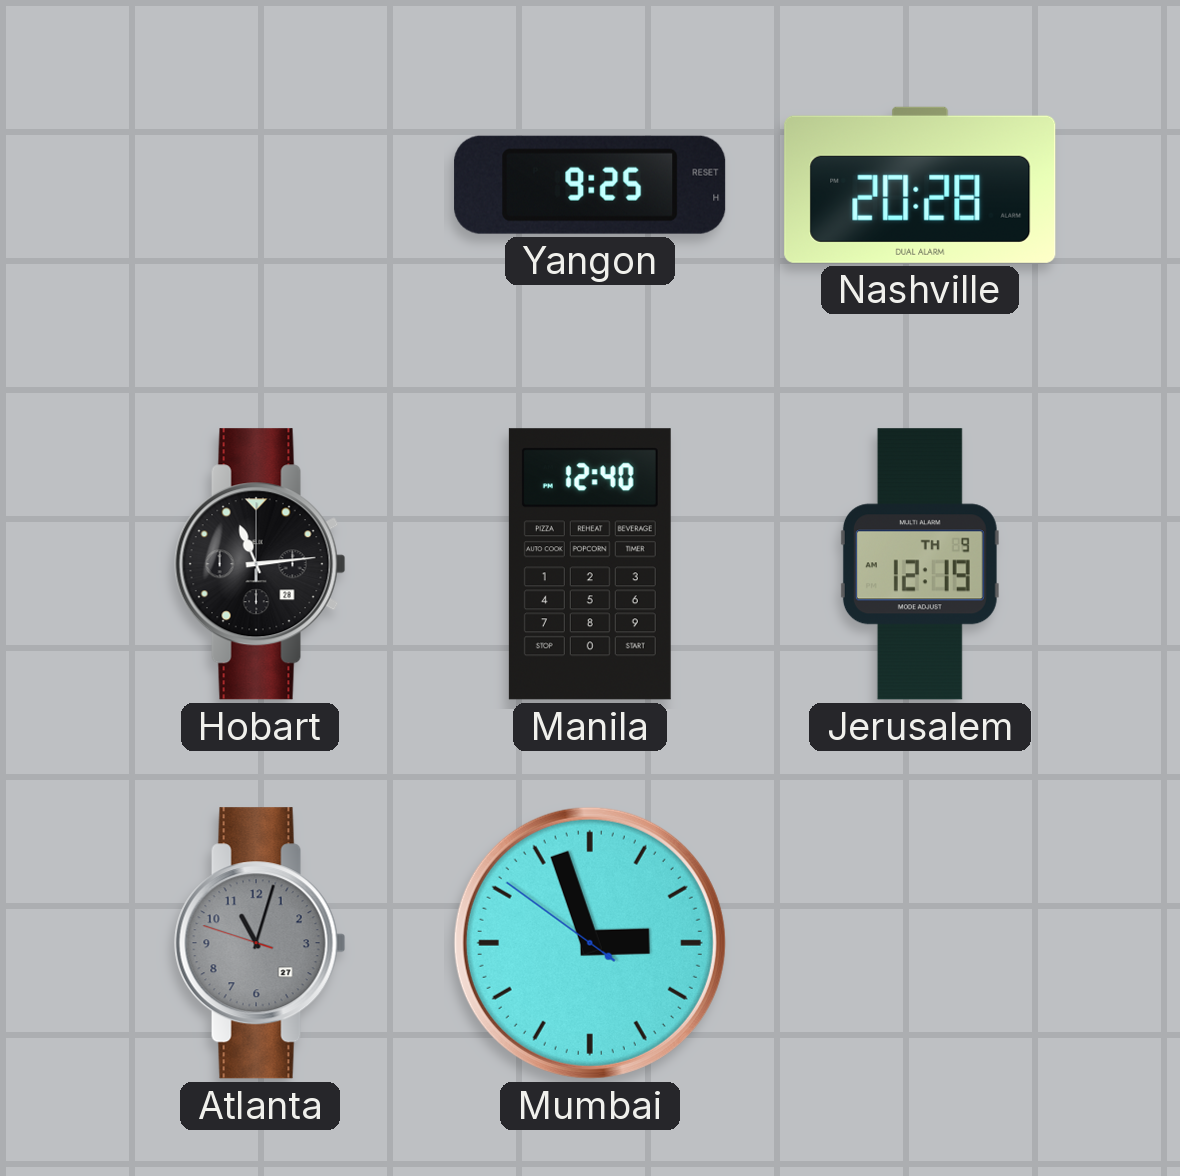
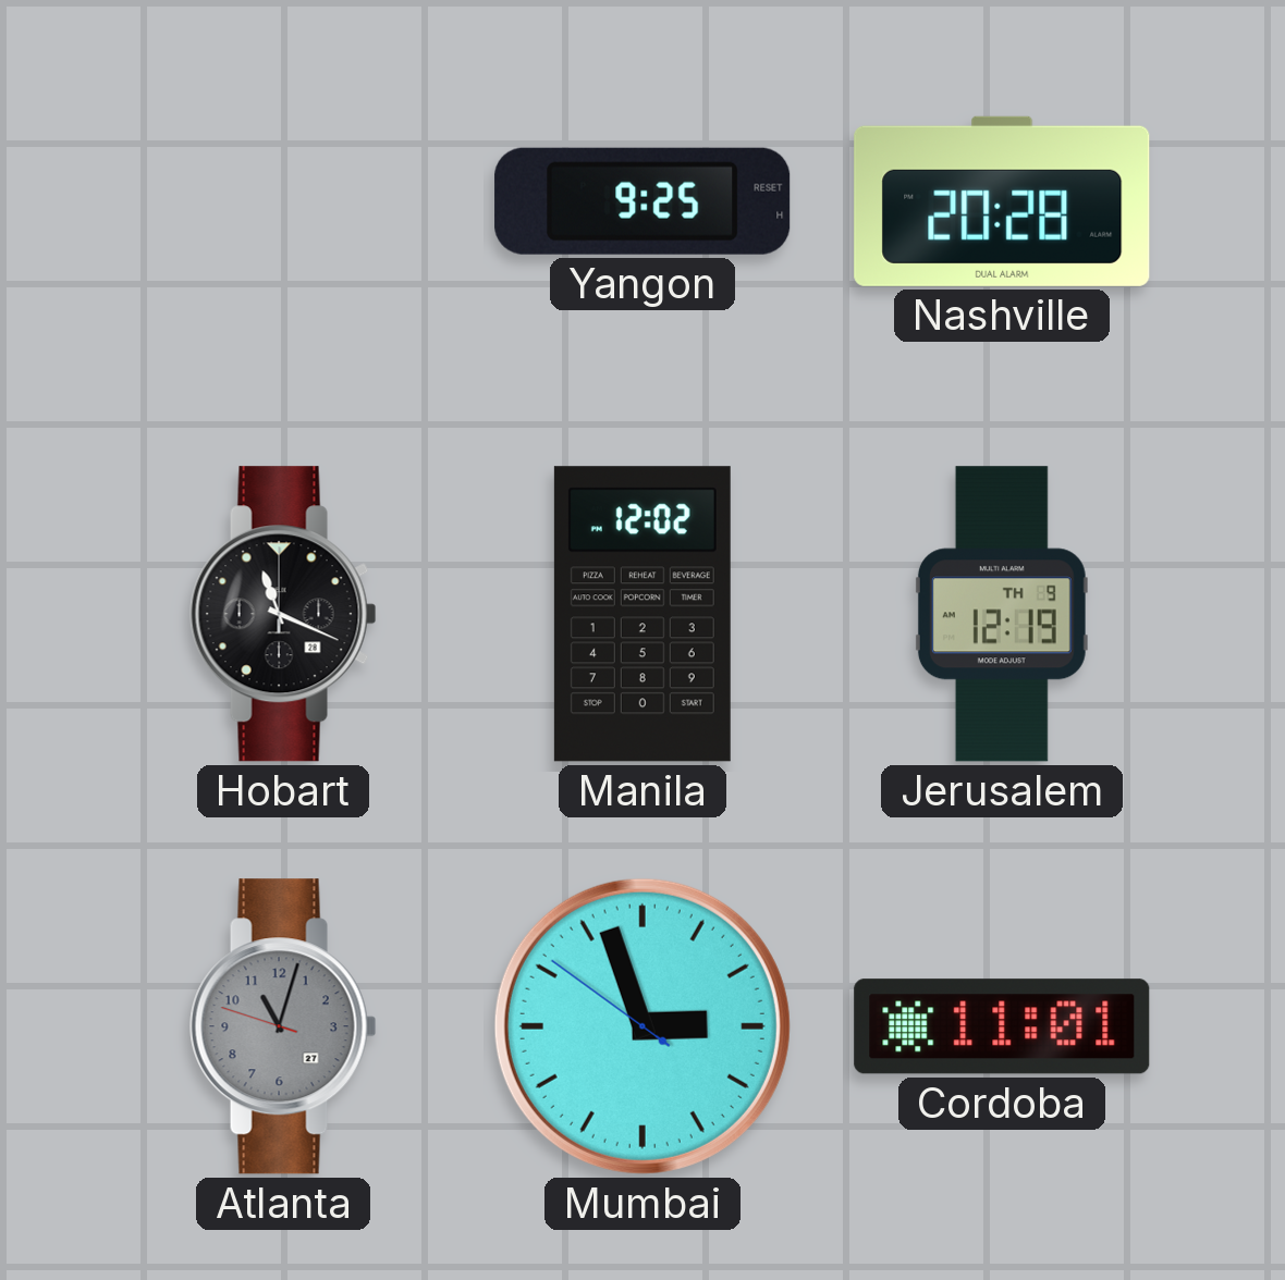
Hobart: 11:14 -> 11:19
Manila: 12:40 -> 12:02
Cordoba: none -> 11:01
